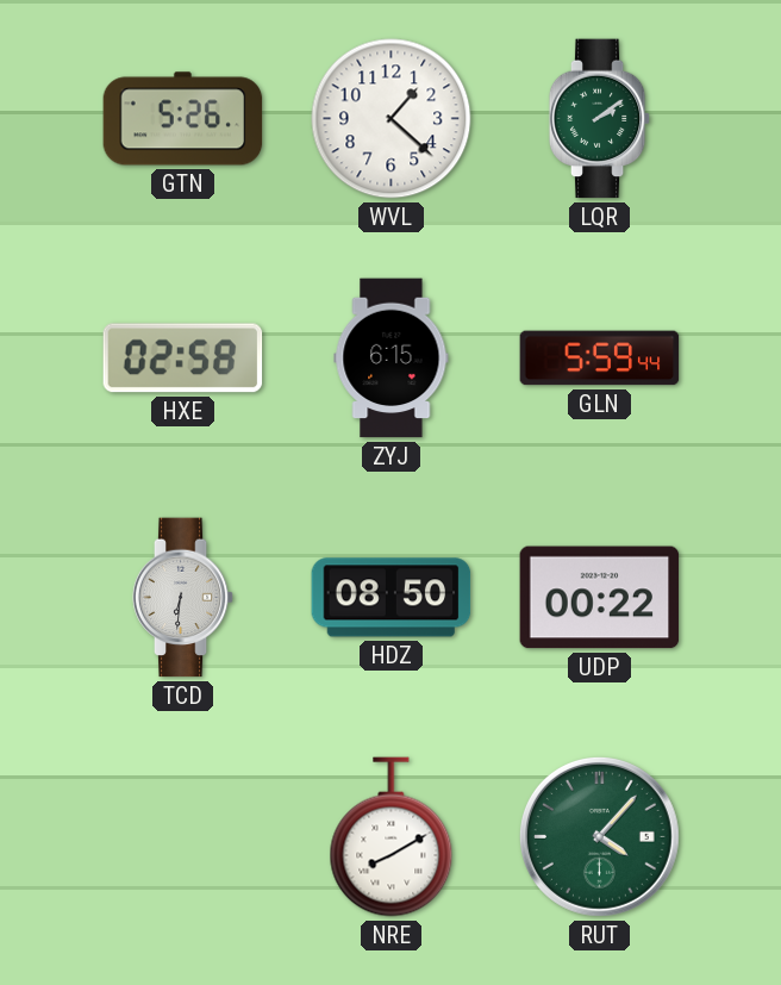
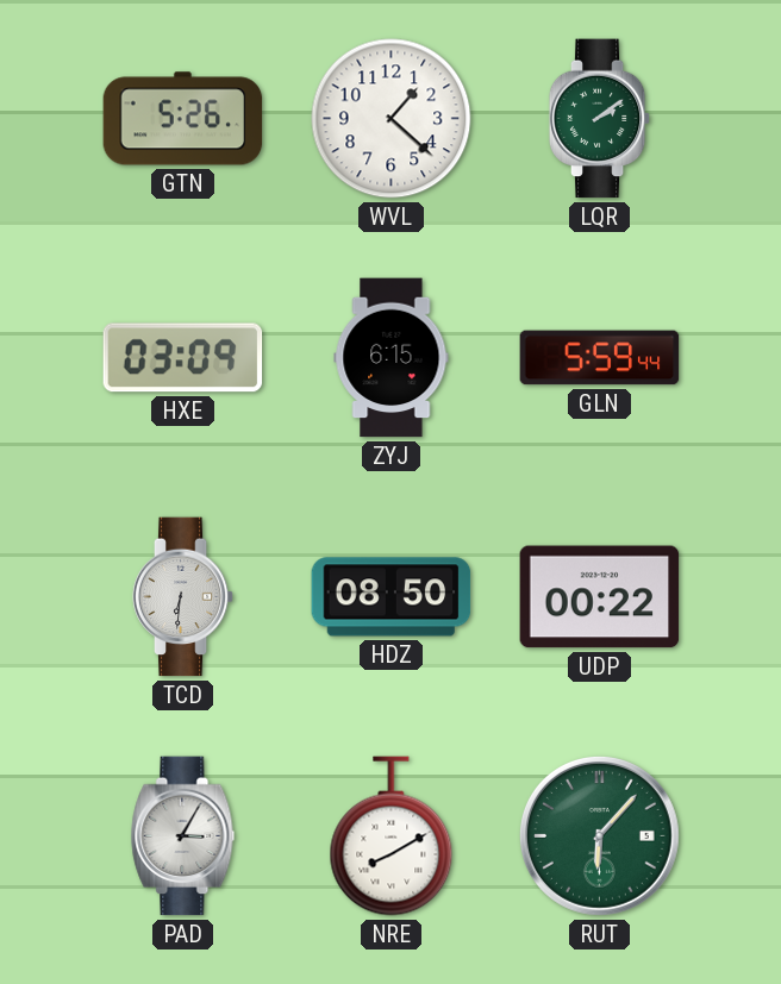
HXE: 02:58 -> 03:09
PAD: none -> 3:05
RUT: 4:07 -> 6:07
